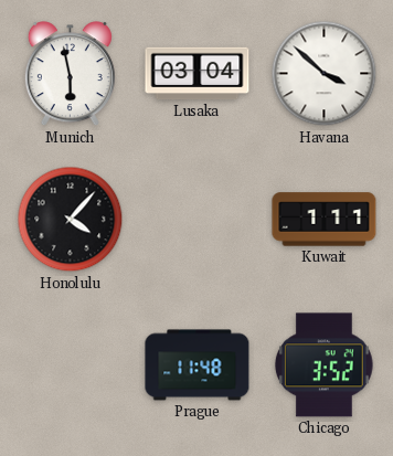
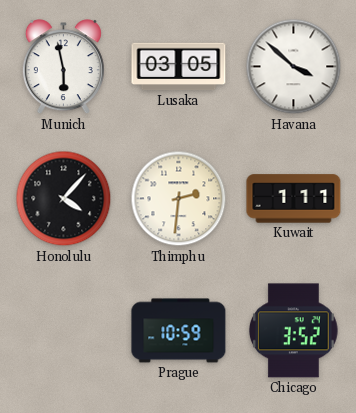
Lusaka: 03:04 -> 03:05
Thimphu: none -> 2:31
Prague: 11:48 -> 10:59
